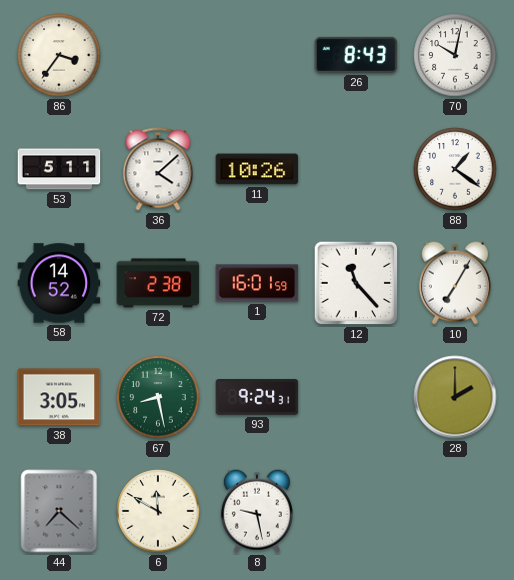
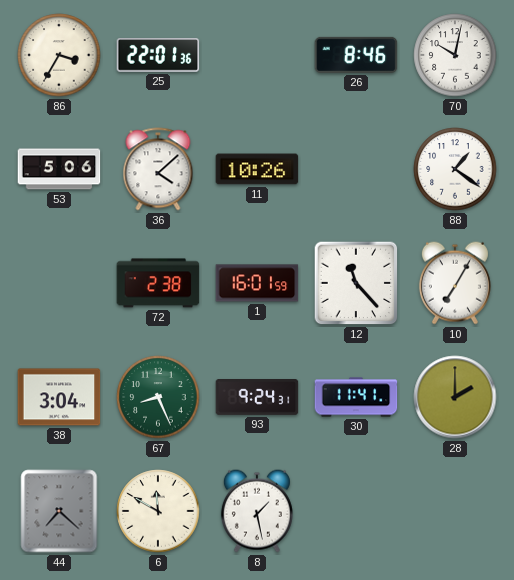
86: 3:36 -> 3:35
25: none -> 22:01
26: 8:43 -> 8:46
53: 5:11 -> 5:06
58: 14:52 -> none
38: 3:05 -> 3:04
67: 8:28 -> 8:26
30: none -> 11:41
8: 9:28 -> 1:28
